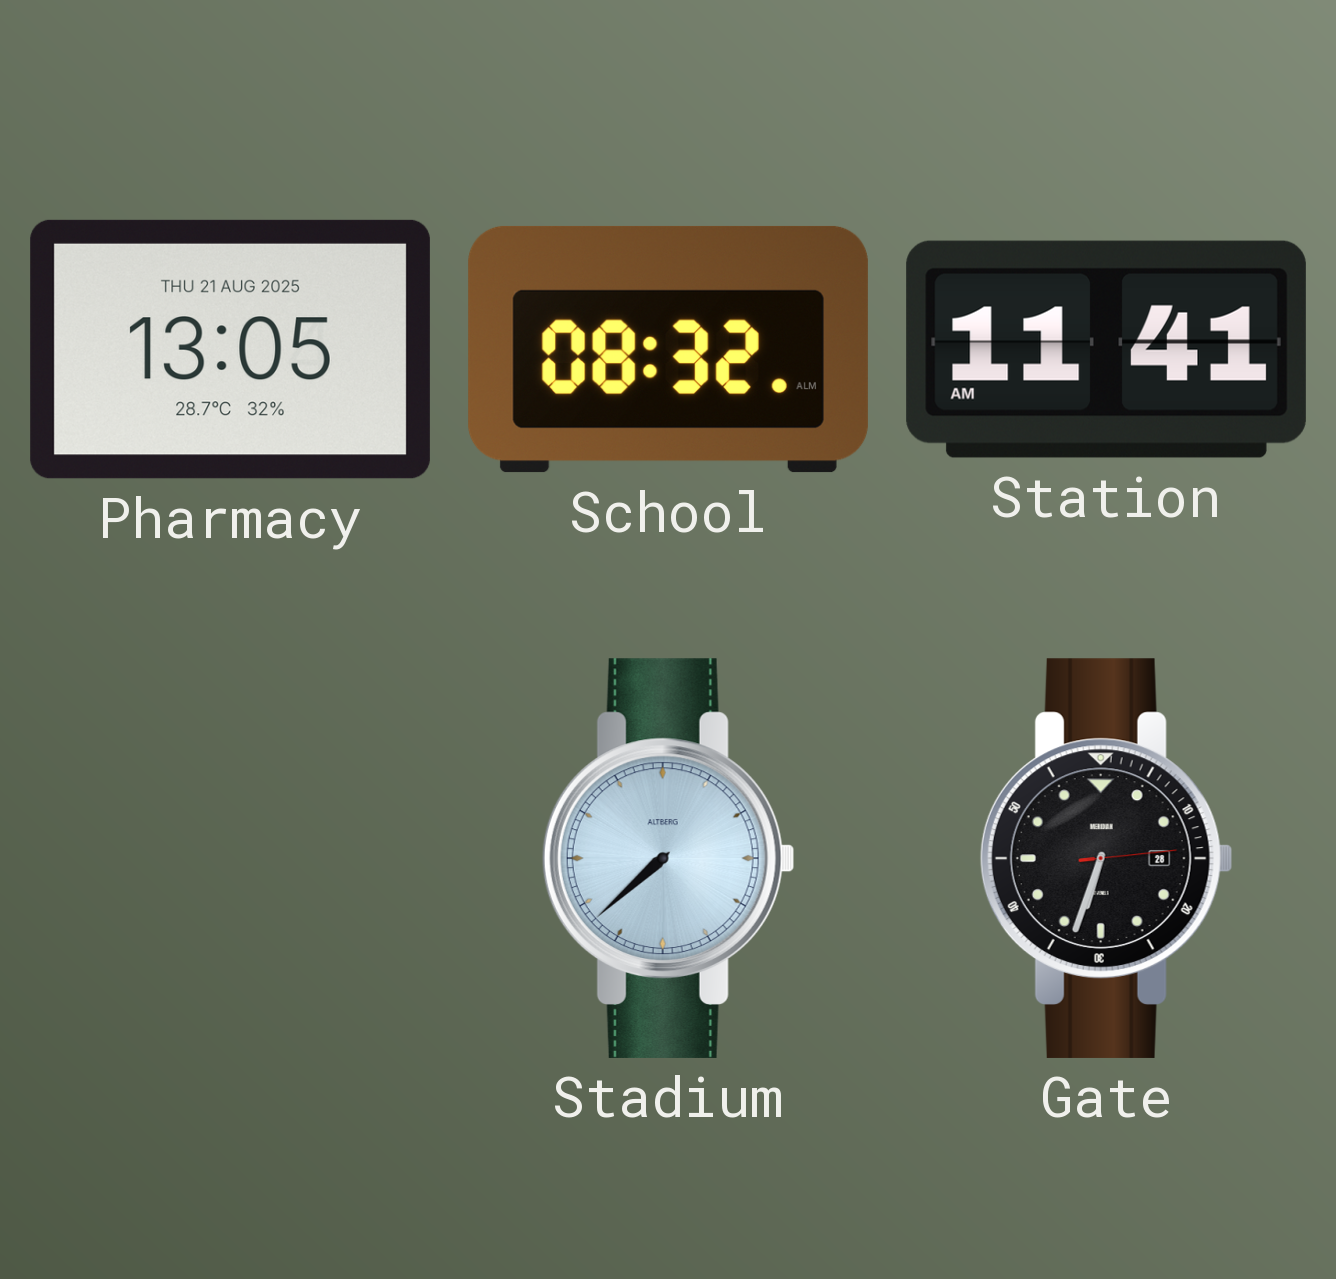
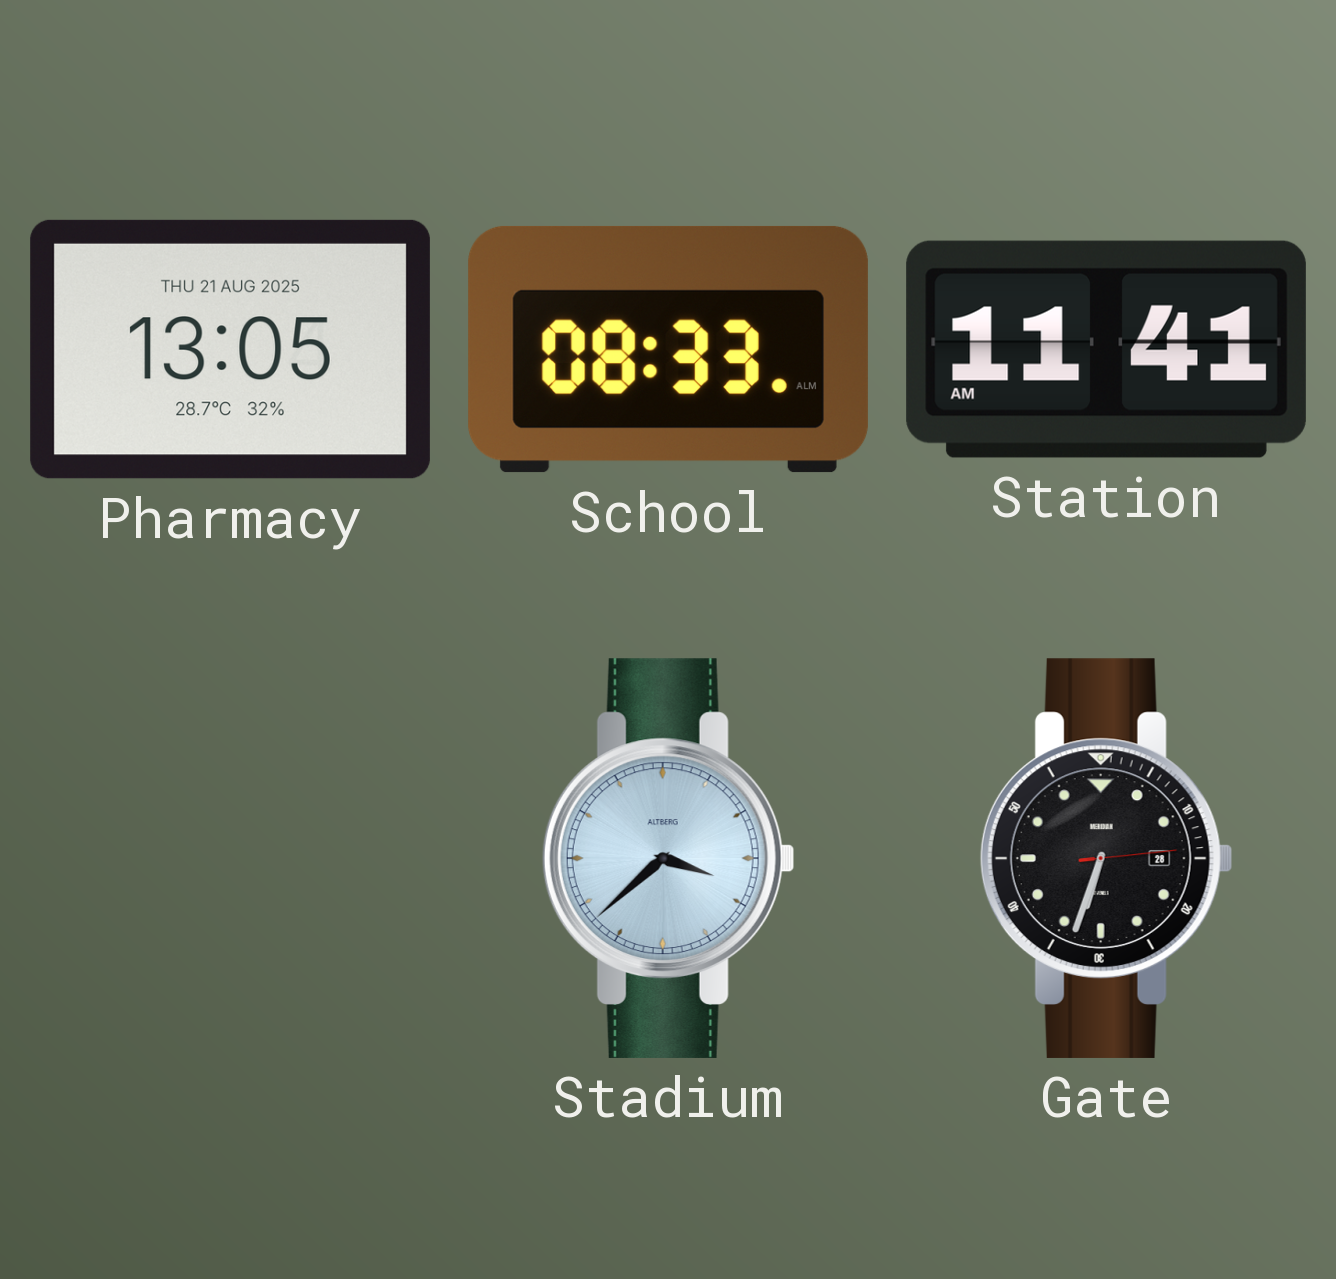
School: 08:32 -> 08:33
Stadium: 7:38 -> 3:38
